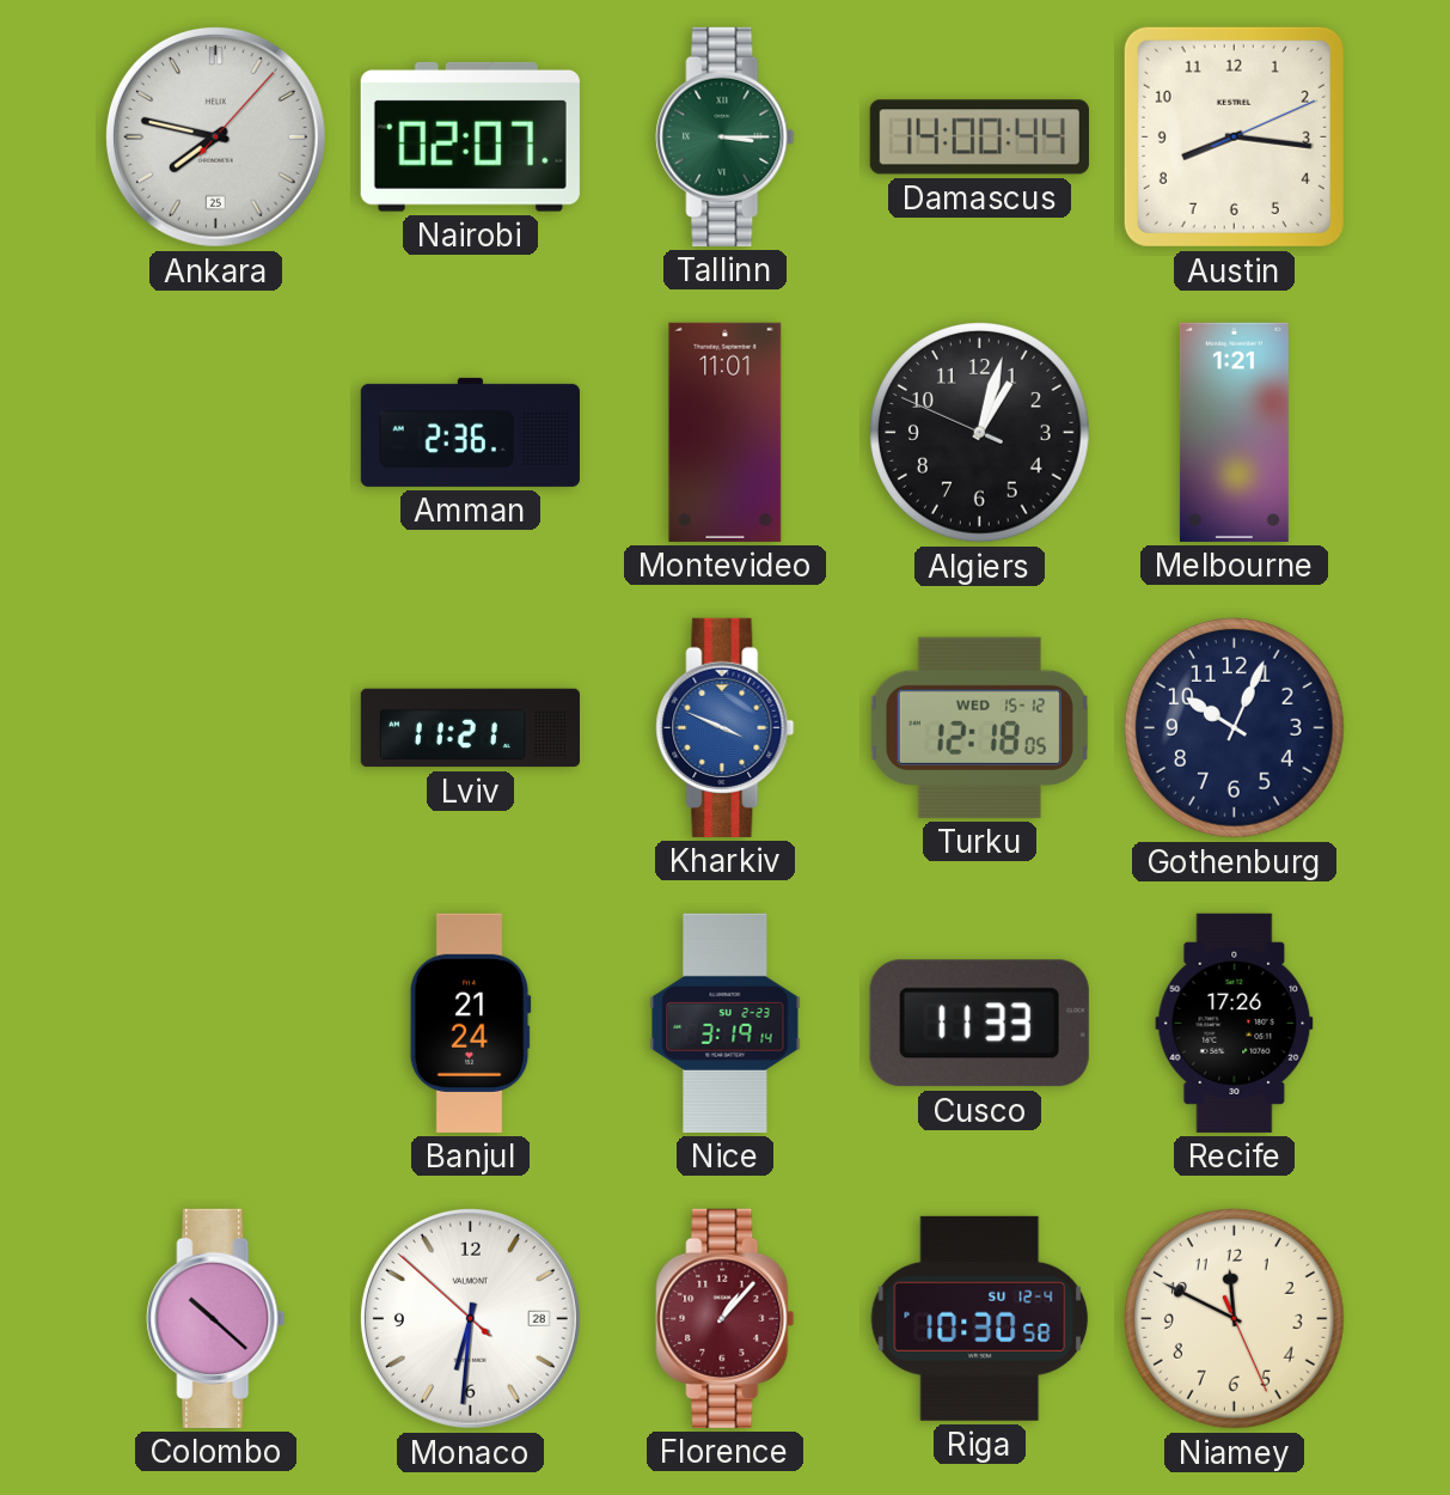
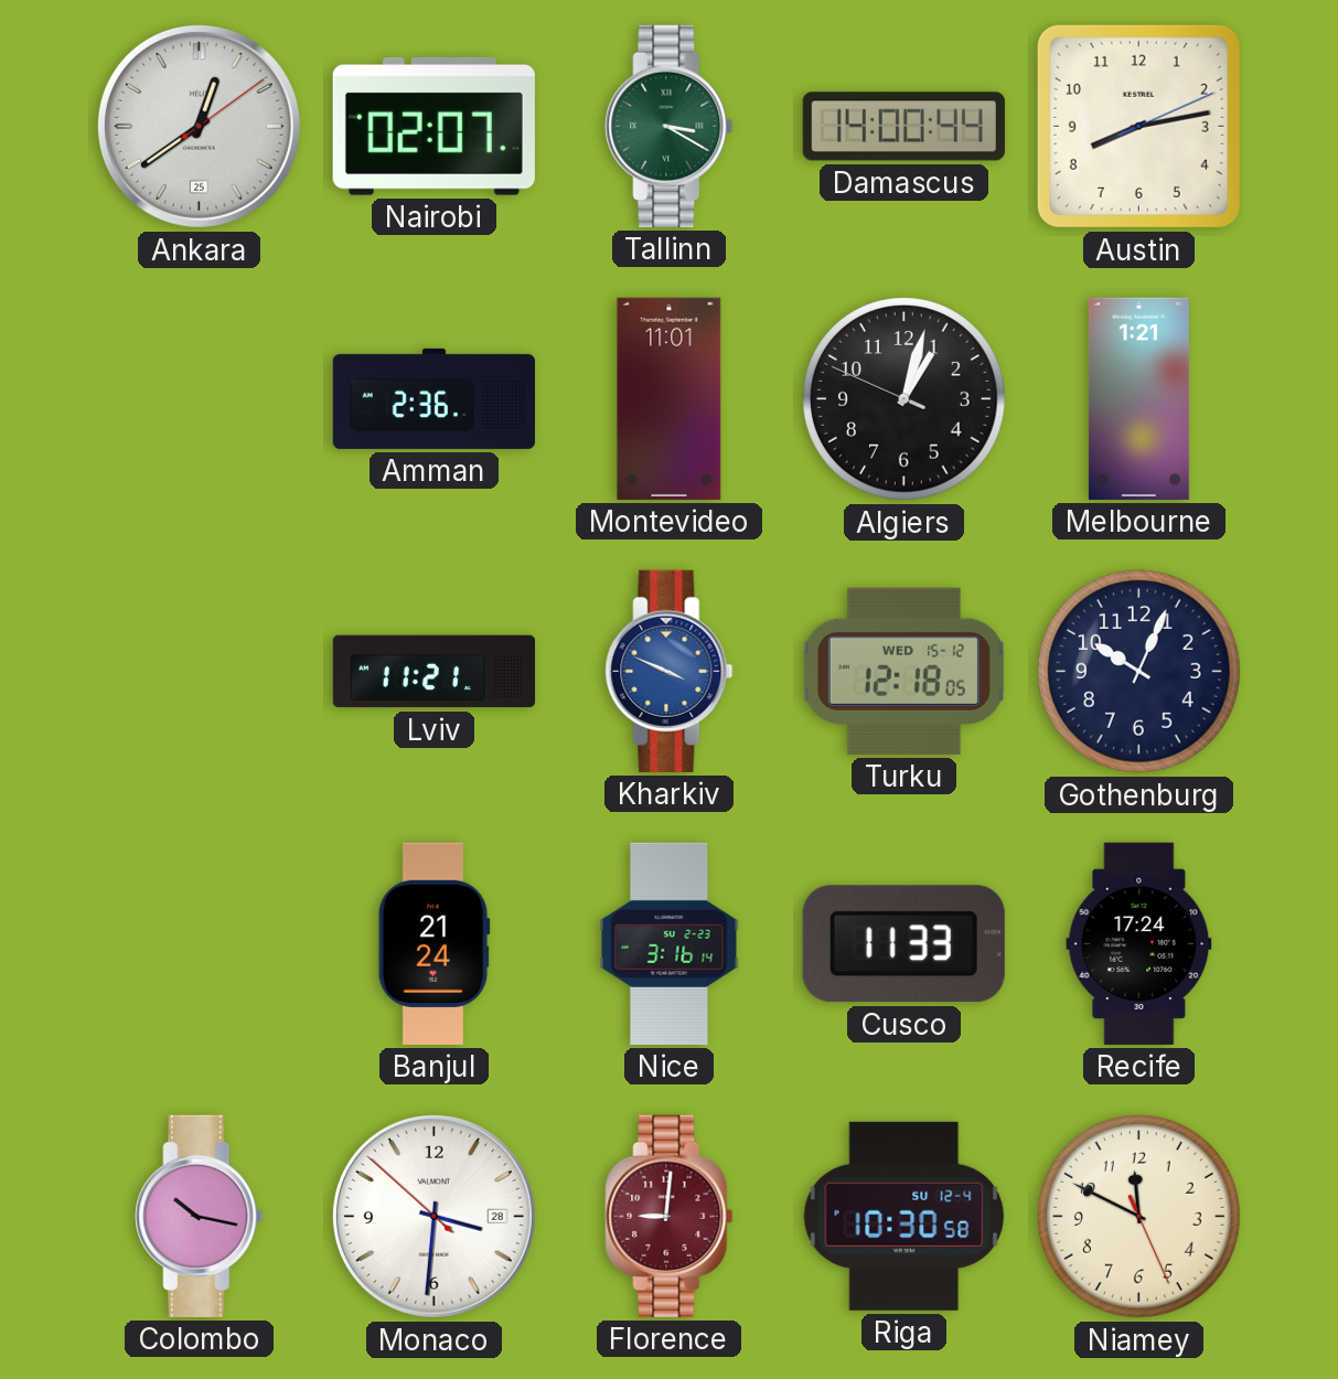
Ankara: 7:47 -> 12:39
Tallinn: 3:15 -> 3:20
Austin: 8:16 -> 8:13
Nice: 3:19 -> 3:16
Recife: 17:26 -> 17:24
Colombo: 10:22 -> 10:17
Monaco: 6:30 -> 3:30
Florence: 1:07 -> 9:01
